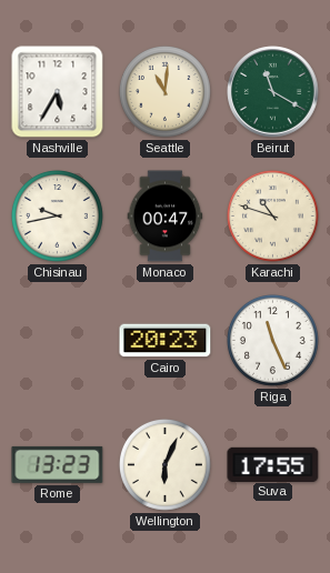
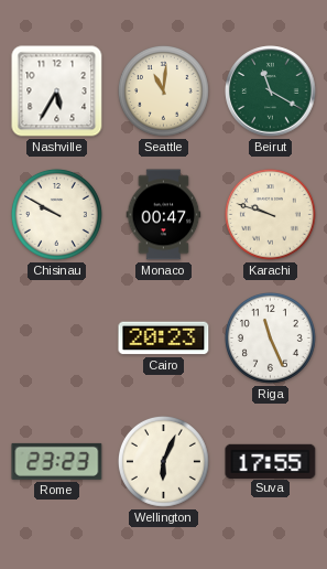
Chisinau: 9:43 -> 9:50
Karachi: 10:48 -> 9:48
Rome: 13:23 -> 23:23
